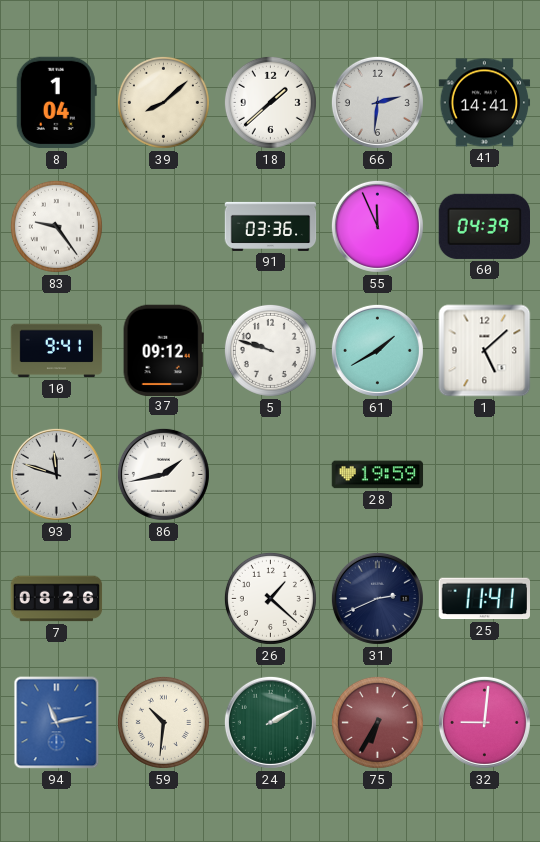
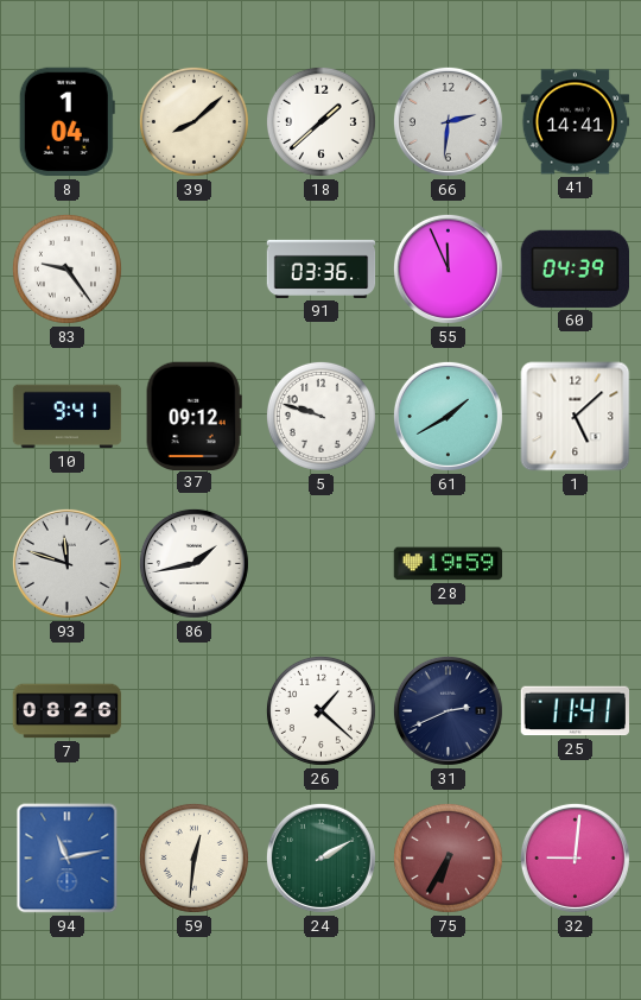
59: 10:31 -> 12:31
